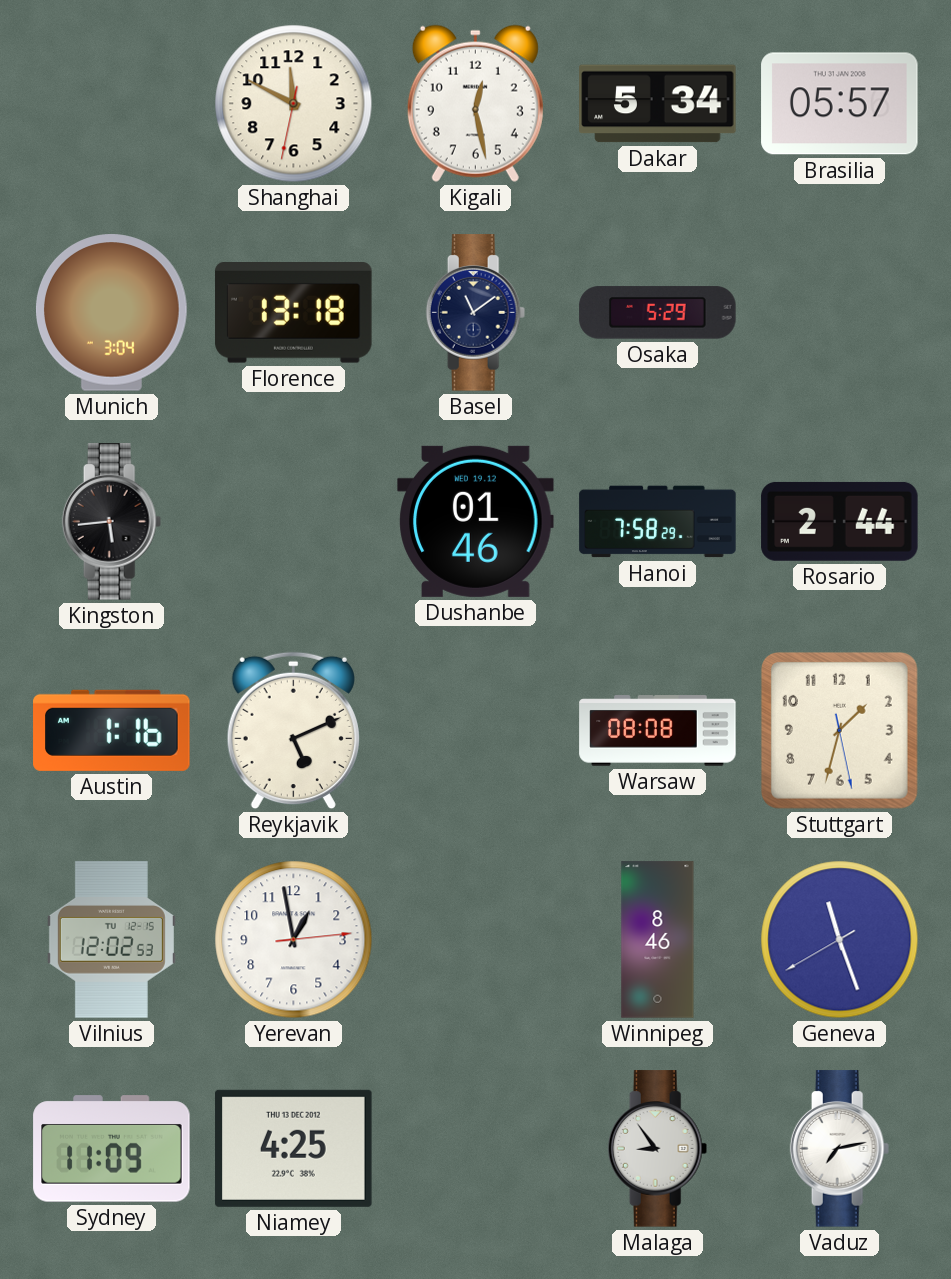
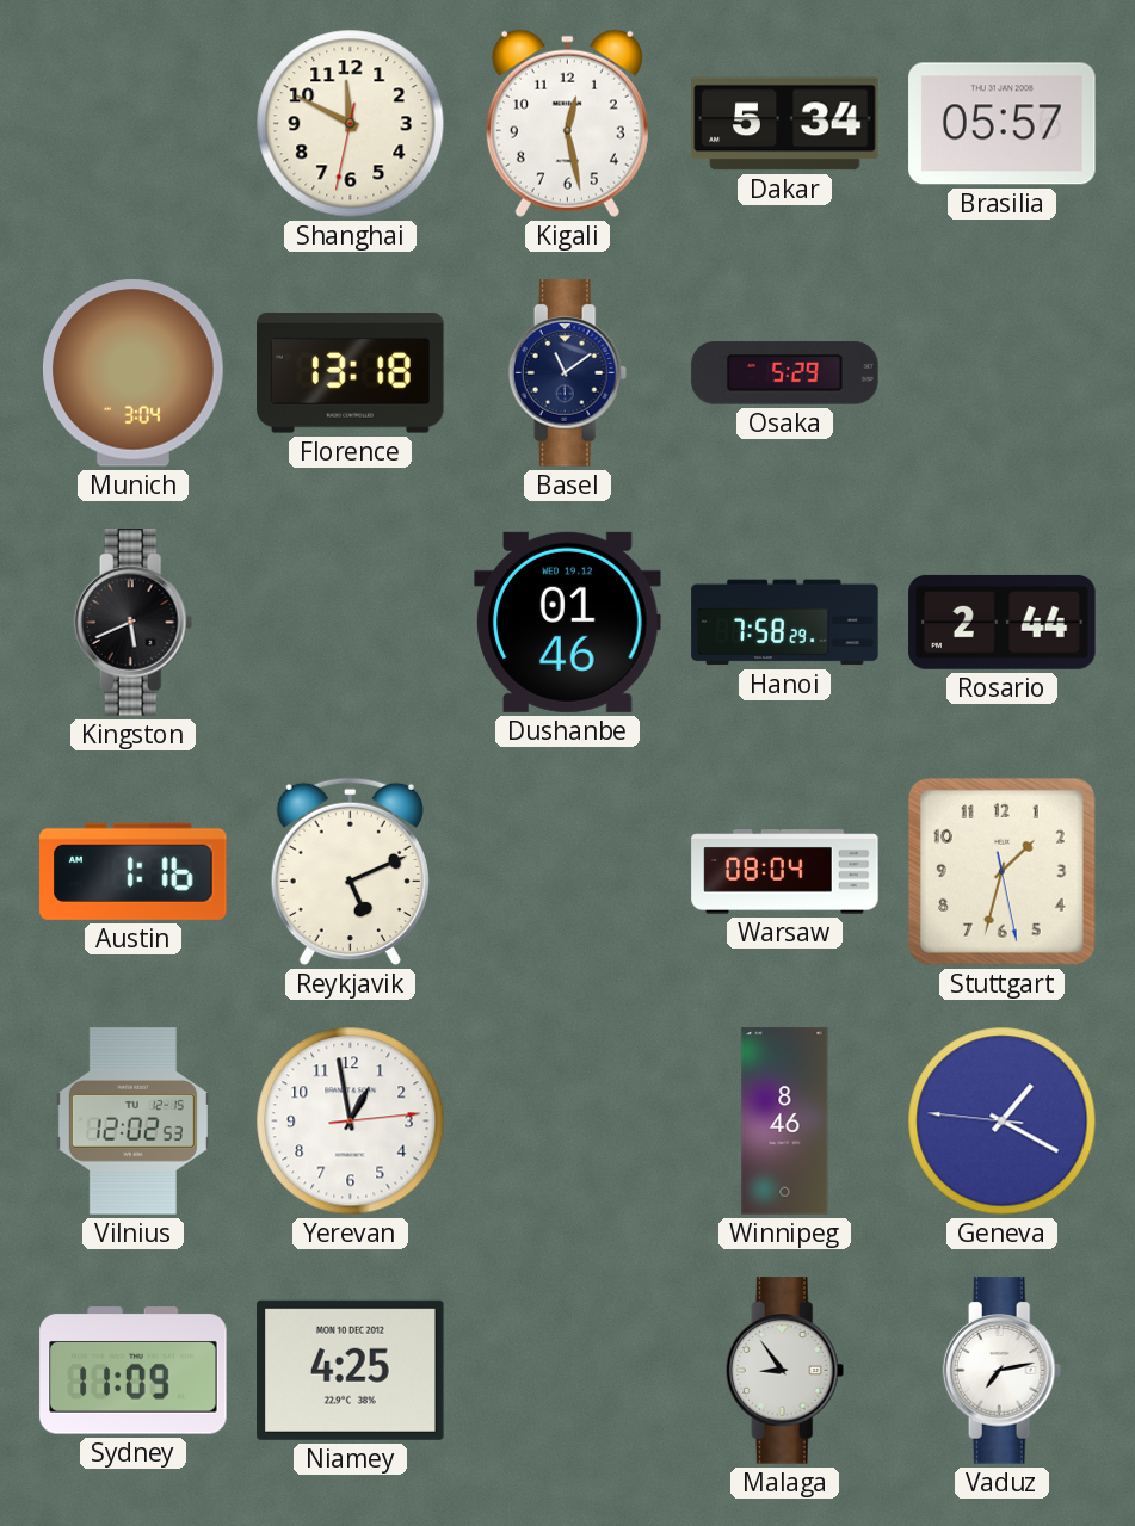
Kingston: 5:44 -> 5:41
Warsaw: 08:08 -> 08:04
Geneva: 11:26 -> 1:19
Niamey date: THU 13 DEC 2012 -> MON 10 DEC 2012
